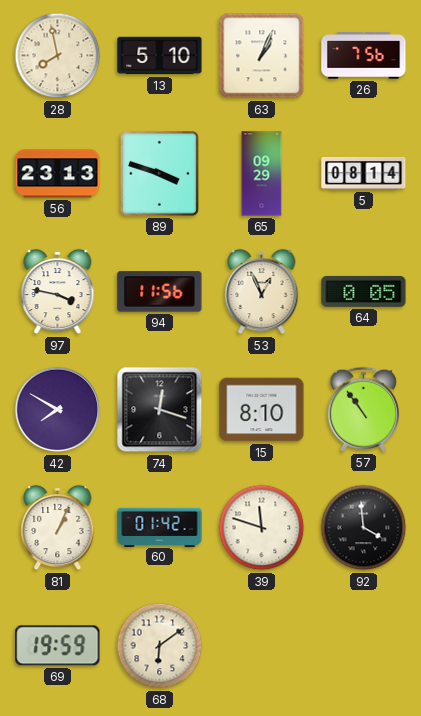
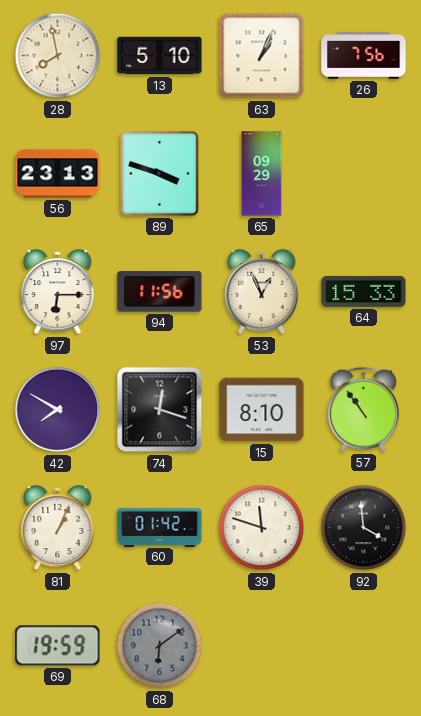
5: 08:14 -> none
97: 3:47 -> 6:15
64: 0:05 -> 15:33
68 dial: cream -> grey
